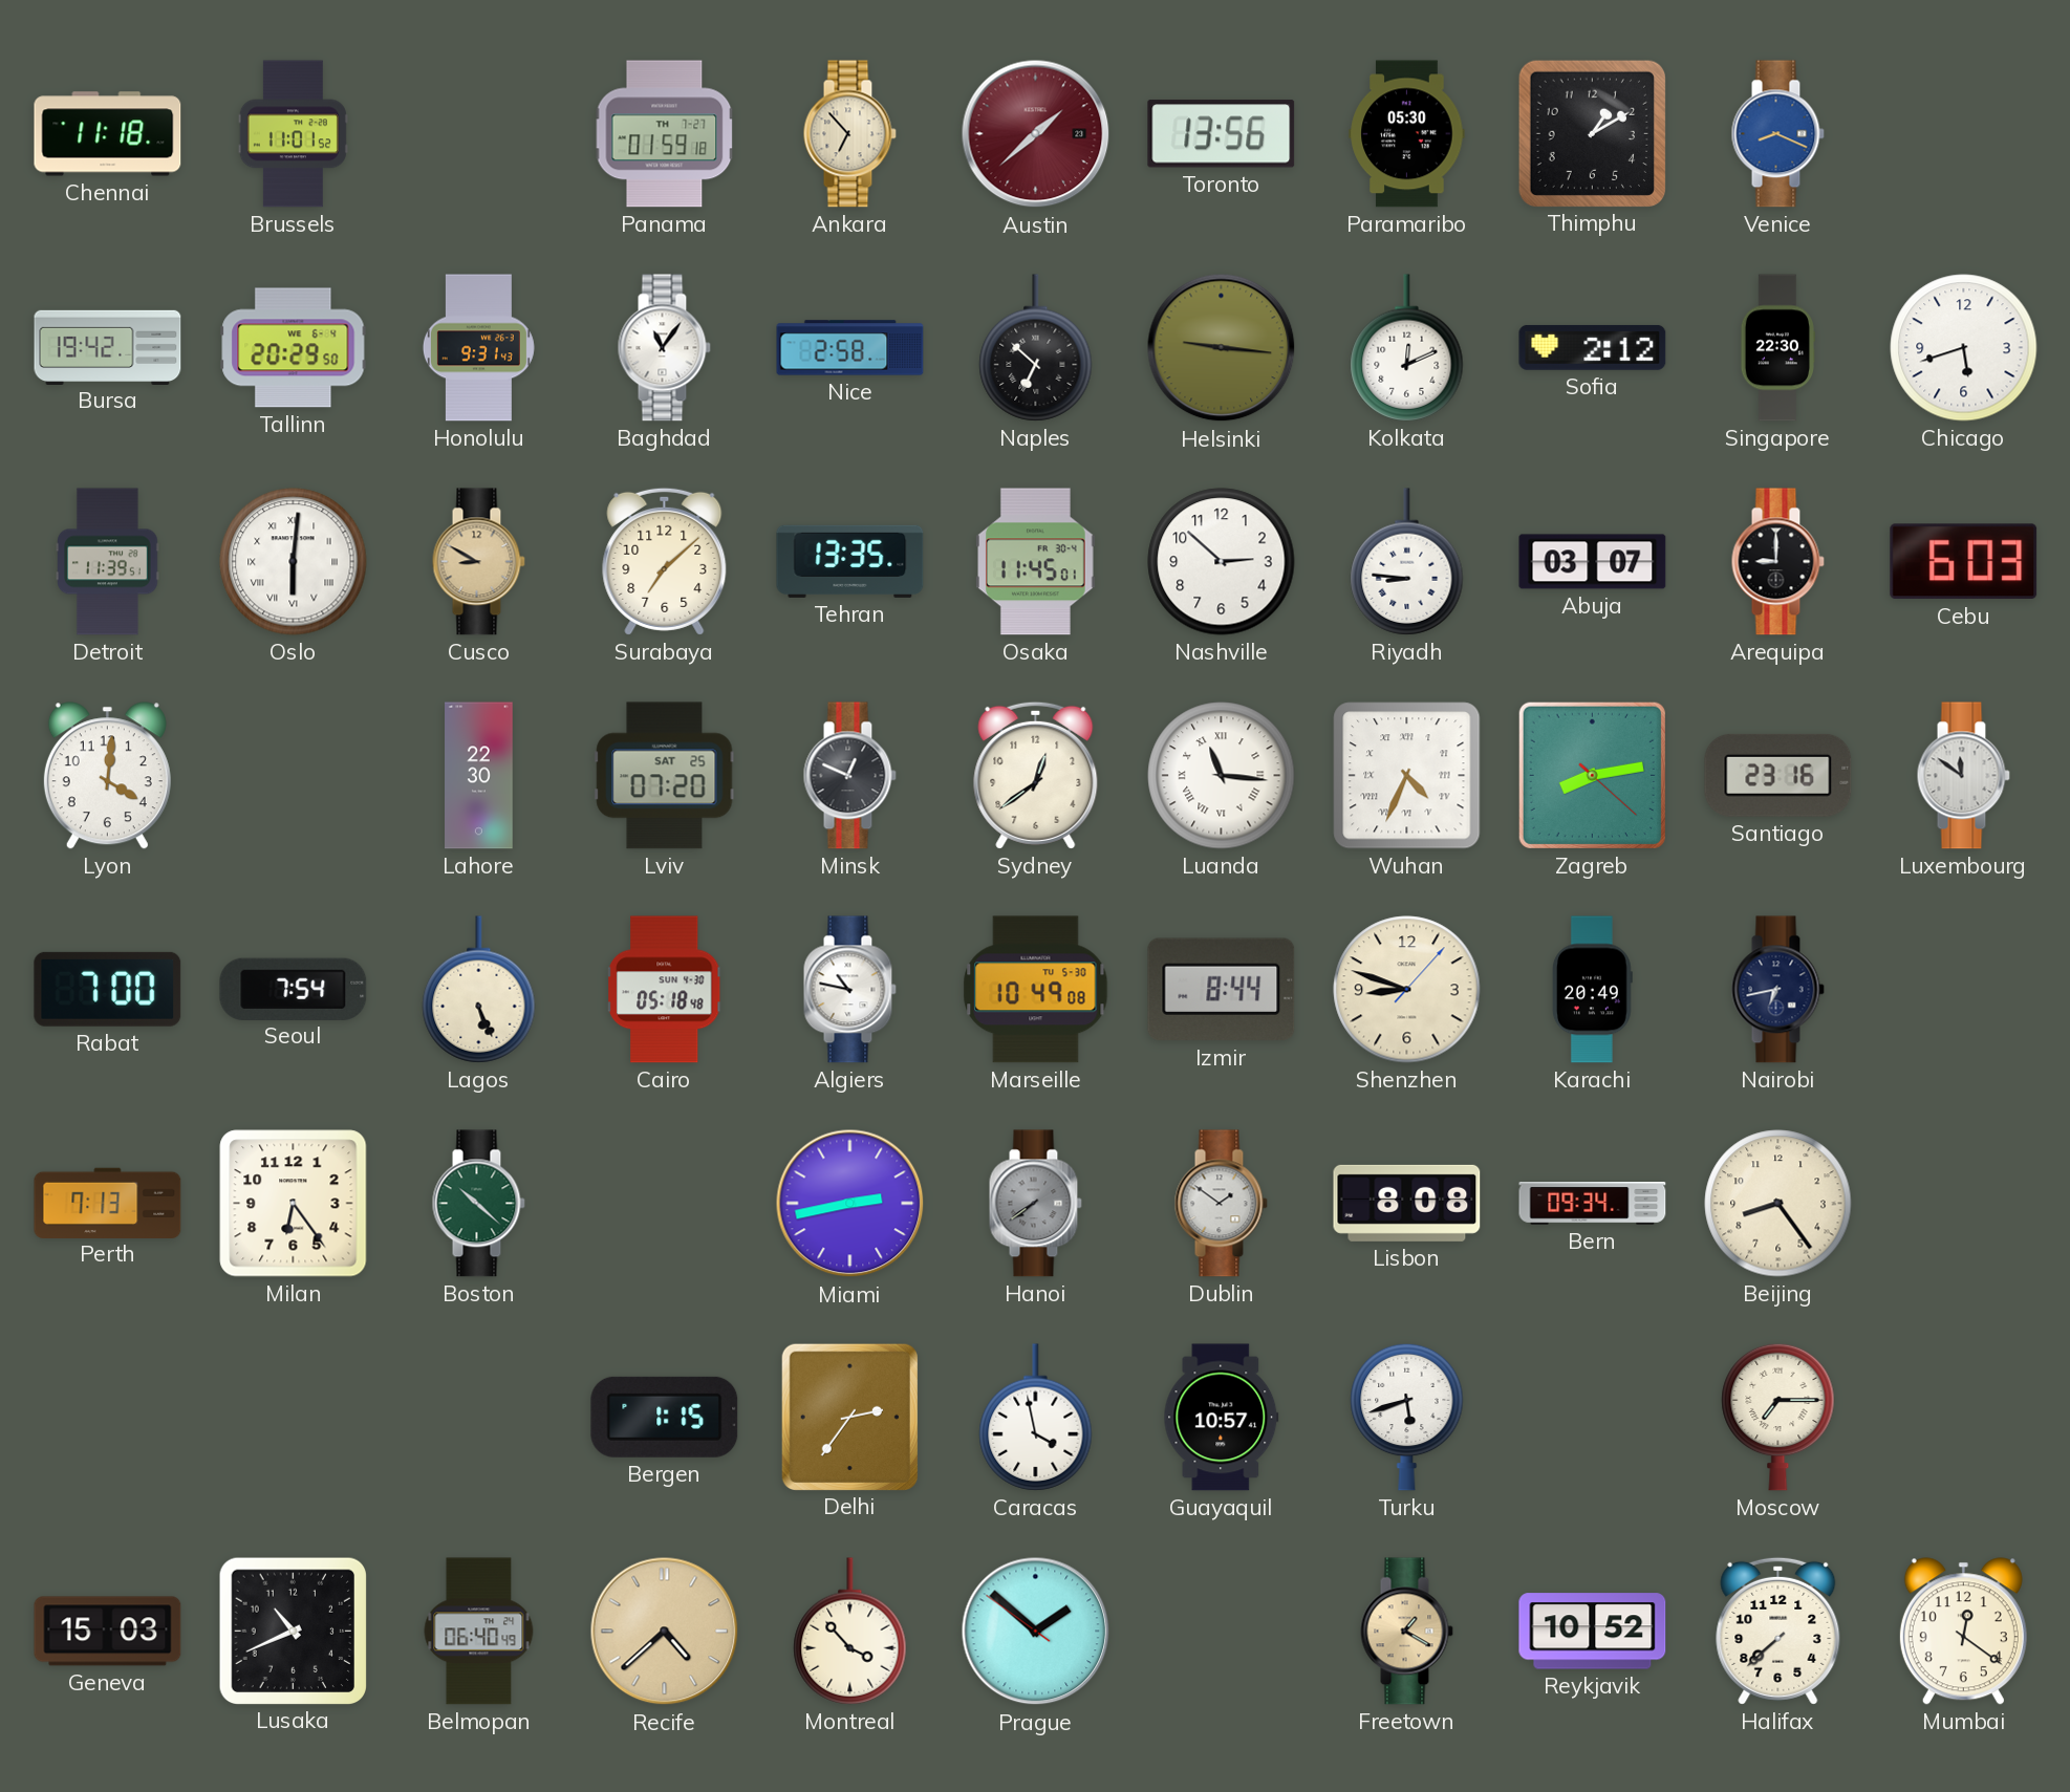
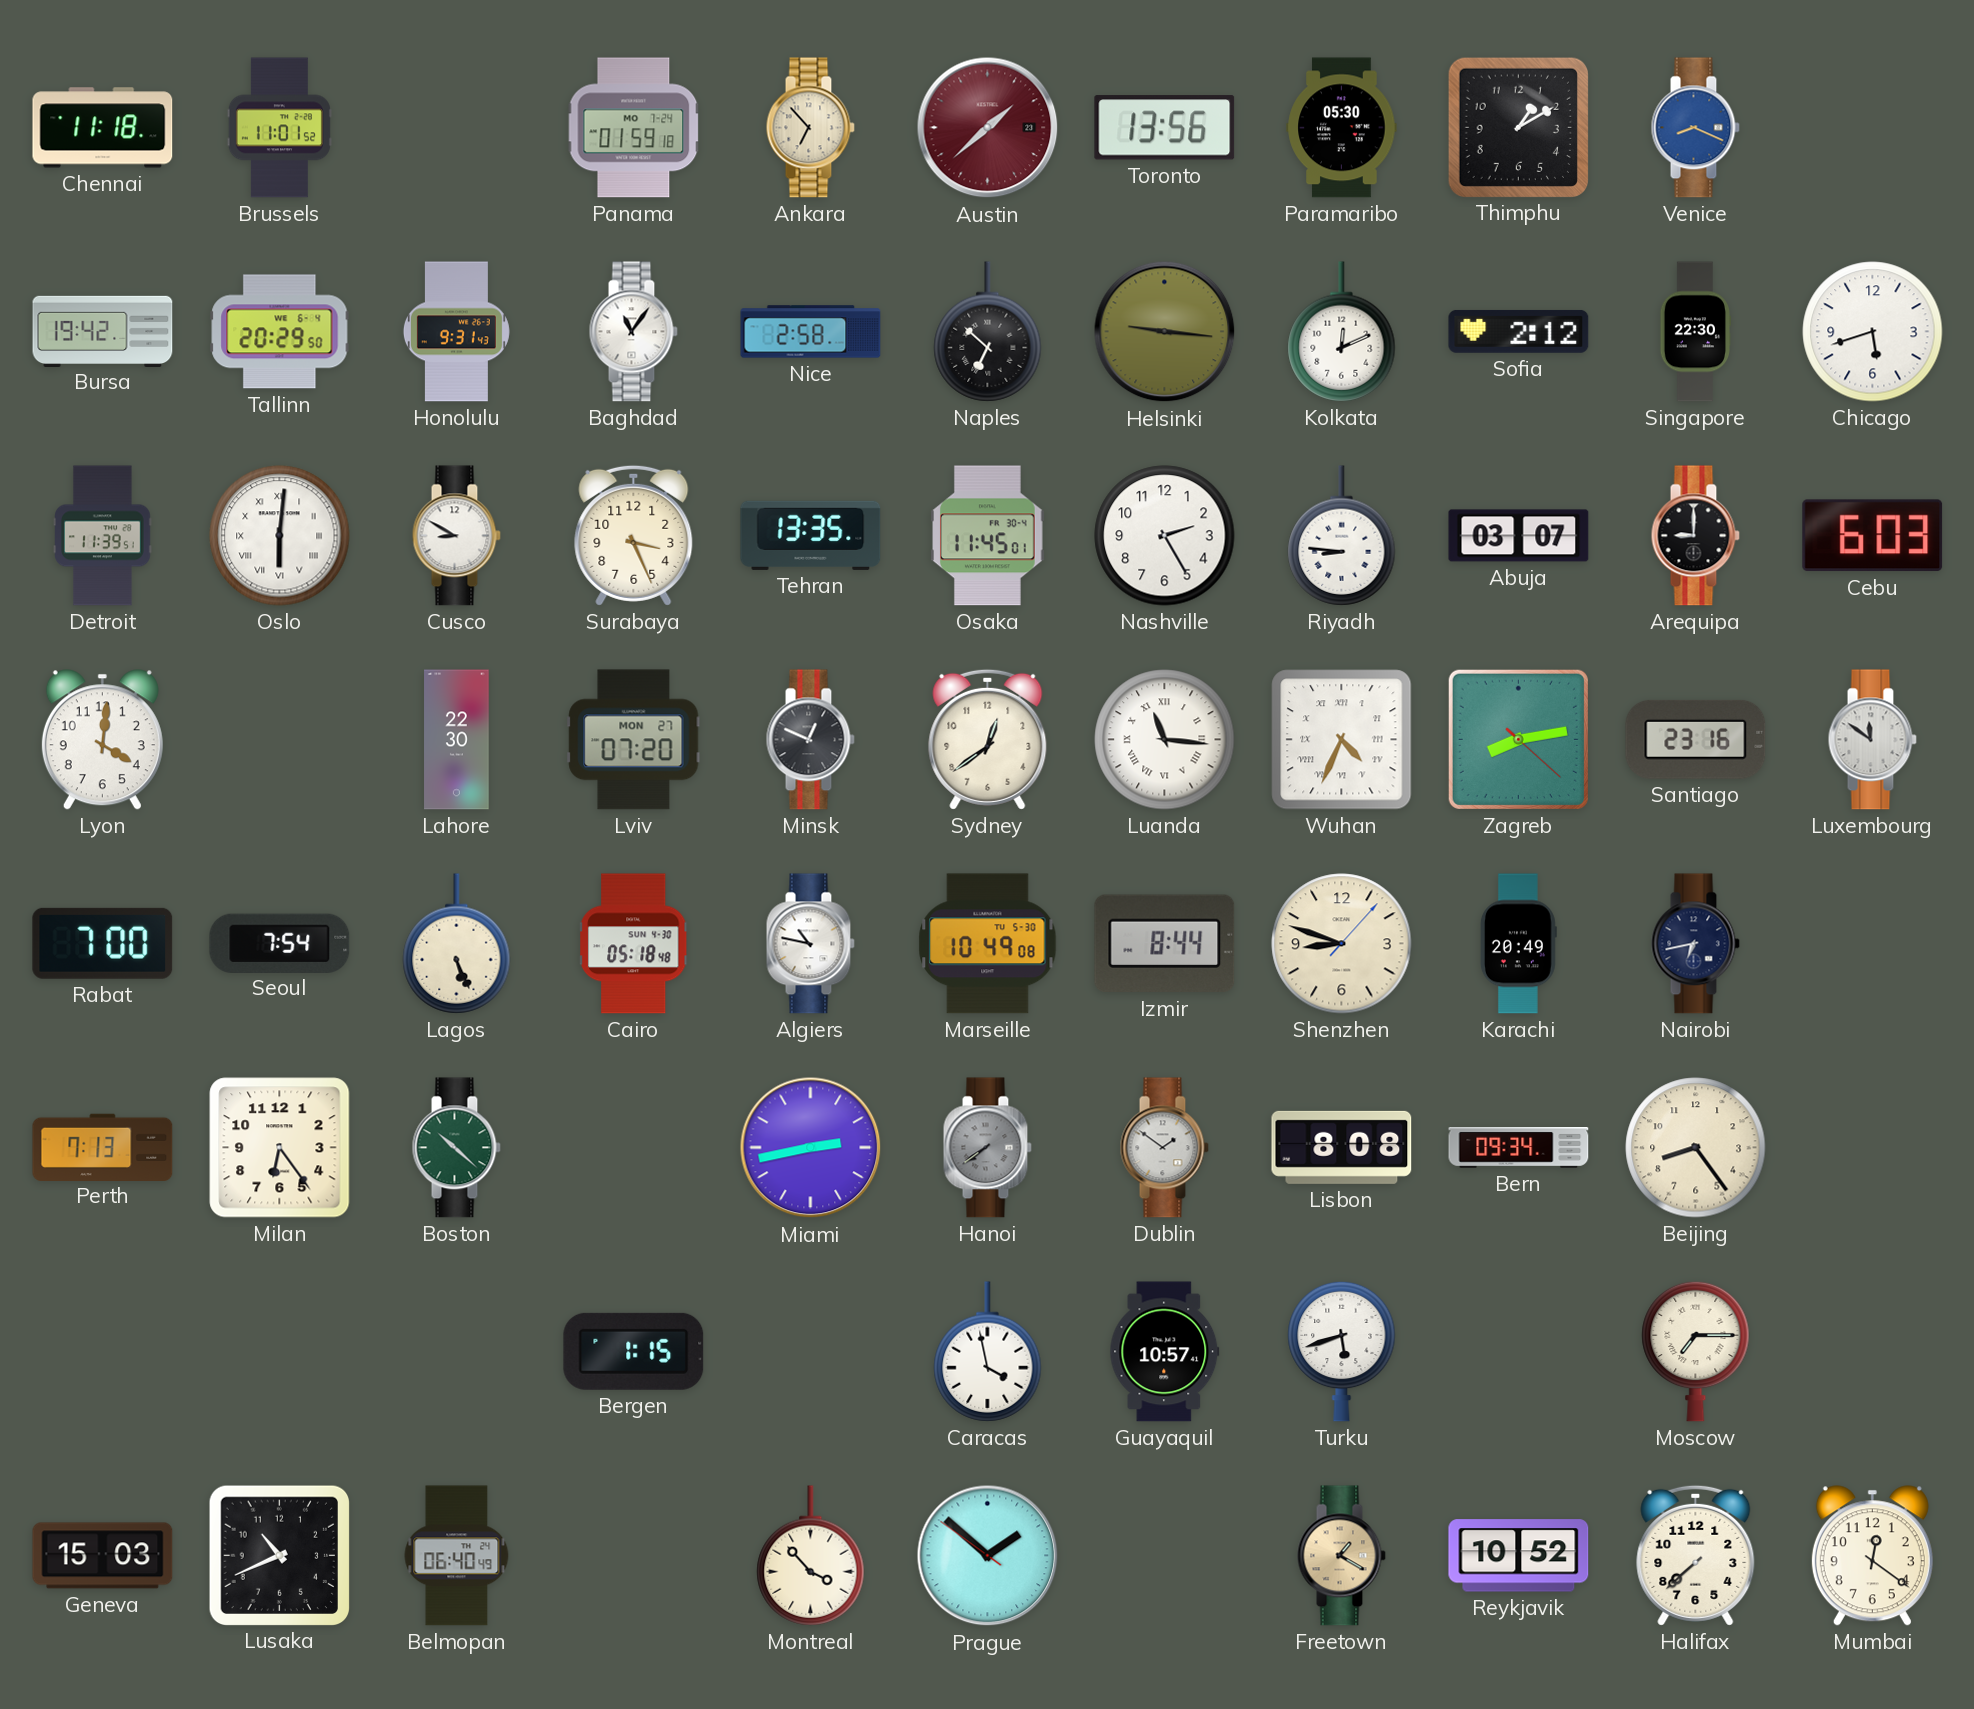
Panama date: TH 7-27 -> MO 7-24
Cusco dial: champagne -> white
Surabaya: 7:08 -> 3:26
Nashville: 2:52 -> 2:25
Lviv date: SAT 25 -> MON 27
Delhi: 2:36 -> none
Recife: 4:38 -> none
